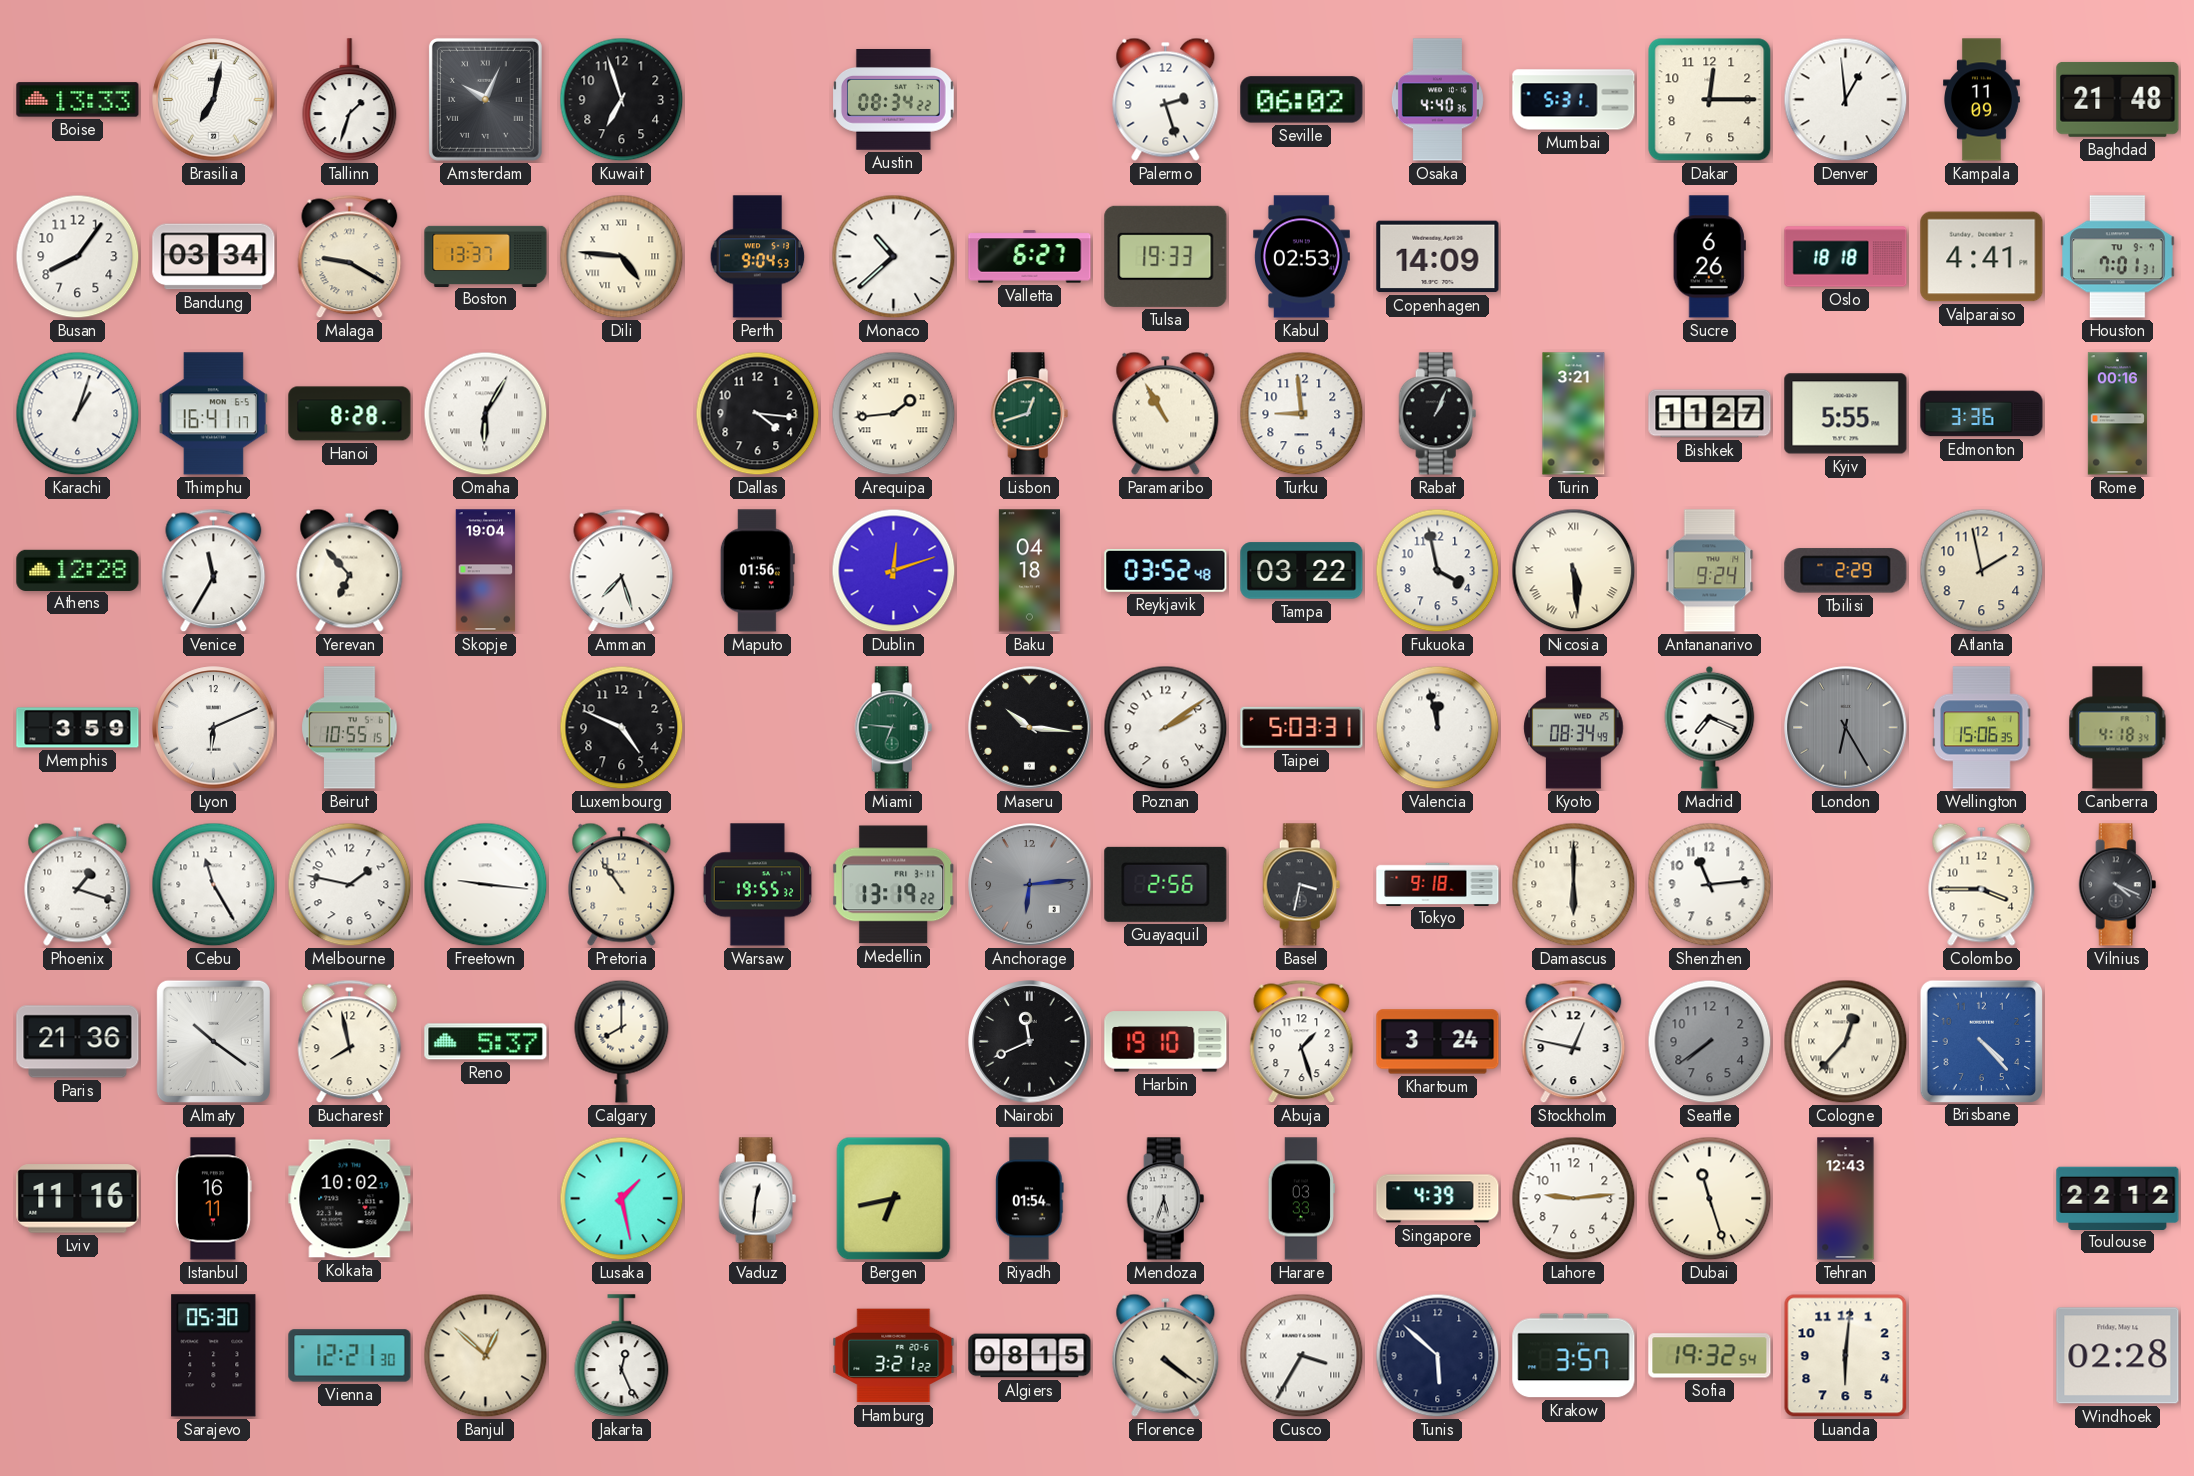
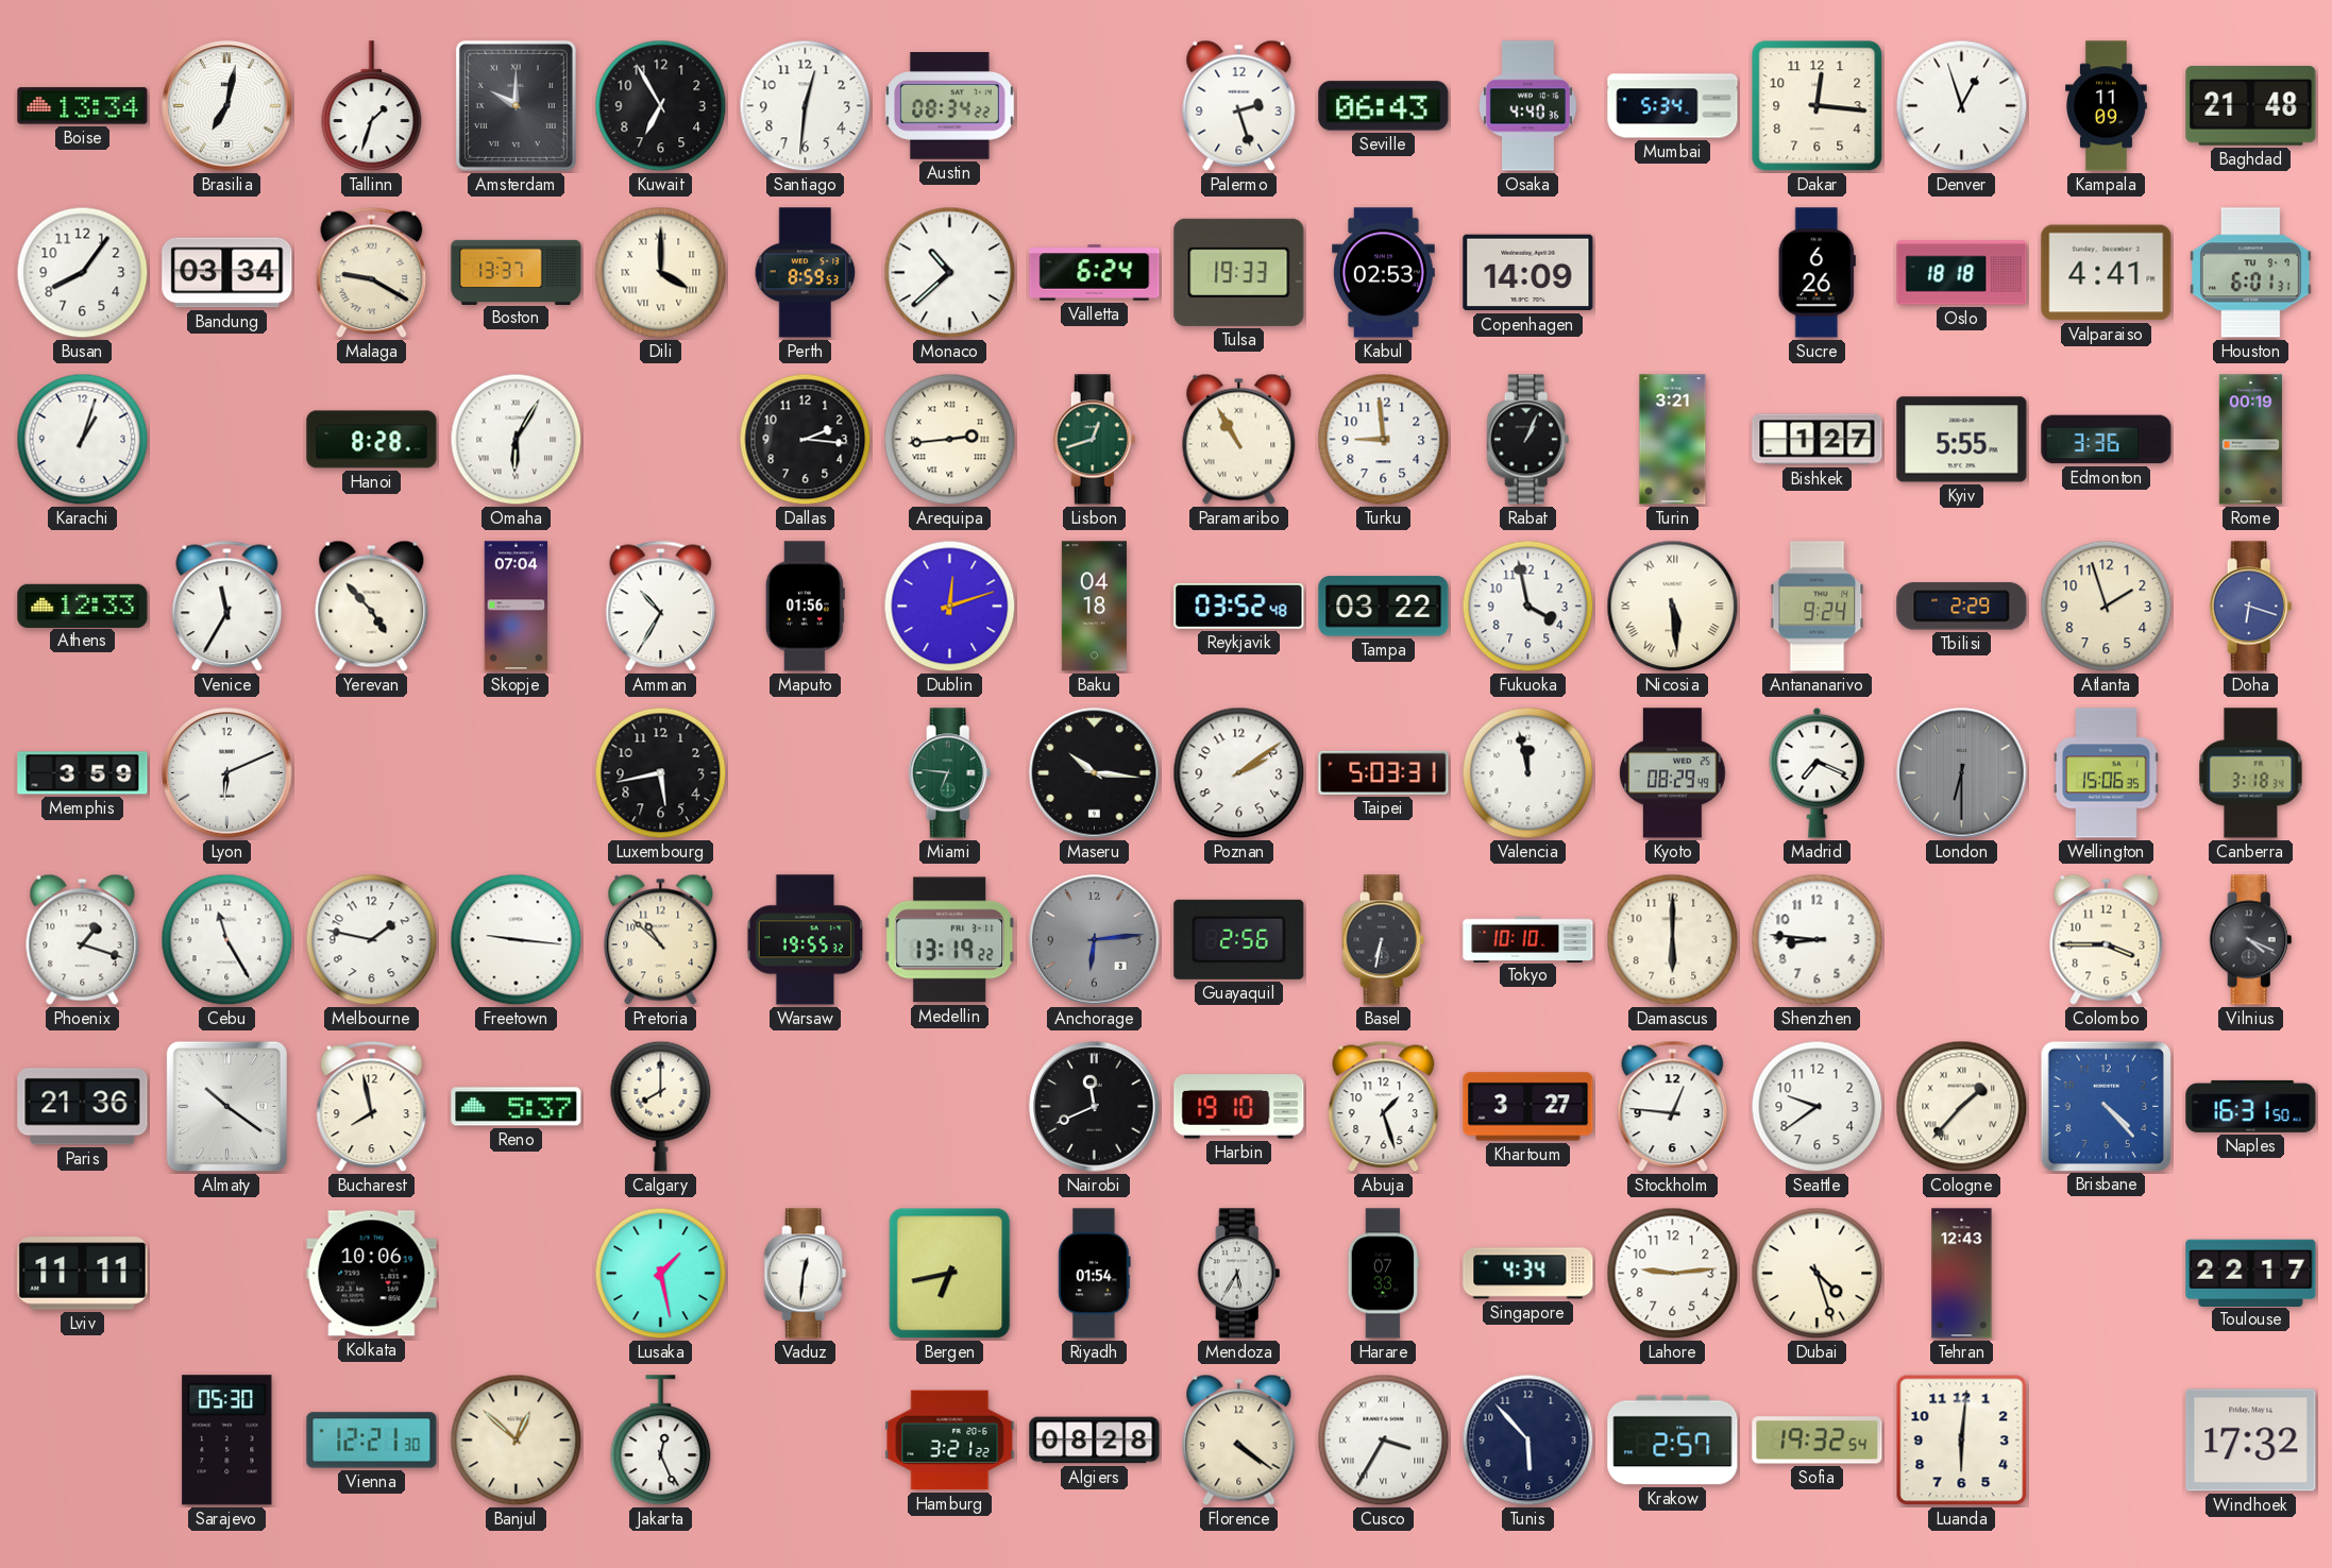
Boise: 13:33 -> 13:34
Amsterdam: 10:04 -> 10:00
Kuwait: 6:57 -> 6:55
Santiago: none -> 12:31
Seville: 06:02 -> 06:43
Mumbai: 5:31 -> 5:34
Dakar: 12:15 -> 12:16
Denver: 12:59 -> 12:57
Dili: 4:46 -> 4:00
Perth: 9:04 -> 8:59
Valletta: 6:27 -> 6:24
Houston: 7:01 -> 6:01
Thimphu: 16:41 -> none
Dallas: 4:16 -> 2:16
Arequipa: 1:44 -> 2:44
Bishkek: 11:27 -> 1:27
Rome: 00:16 -> 00:19
Athens: 12:28 -> 12:33
Yerevan: 6:53 -> 4:53
Skopje: 19:04 -> 07:04
Amman: 7:27 -> 10:35
Atlanta: 1:58 -> 1:57
Doha: none -> 6:18
Beirut: 10:55 -> none
Luxembourg: 4:49 -> 5:43
Kyoto: 08:34 -> 08:29
London: 6:25 -> 6:30
Canberra: 4:18 -> 3:18
Pretoria: 10:54 -> 10:52
Basel: 3:32 -> 6:32
Tokyo: 9:18 -> 10:10
Shenzhen: 11:14 -> 8:46
Khartoum: 3:24 -> 3:27
Stockholm: 12:47 -> 12:46
Seattle: 7:39 -> 9:39
Seattle dial: grey -> white
Cologne: 12:37 -> 1:37
Naples: none -> 16:31
Lviv: 11:16 -> 11:11
Istanbul: 16:11 -> none
Kolkata: 10:02 -> 10:06
Mendoza: 5:33 -> 5:35
Harare: 03:33 -> 07:33
Singapore: 4:39 -> 4:34
Dubai: 11:27 -> 4:27
Toulouse: 22:12 -> 22:17
Algiers: 08:15 -> 08:28
Tunis: 5:52 -> 5:53
Krakow: 3:57 -> 2:57
Windhoek: 02:28 -> 17:32
